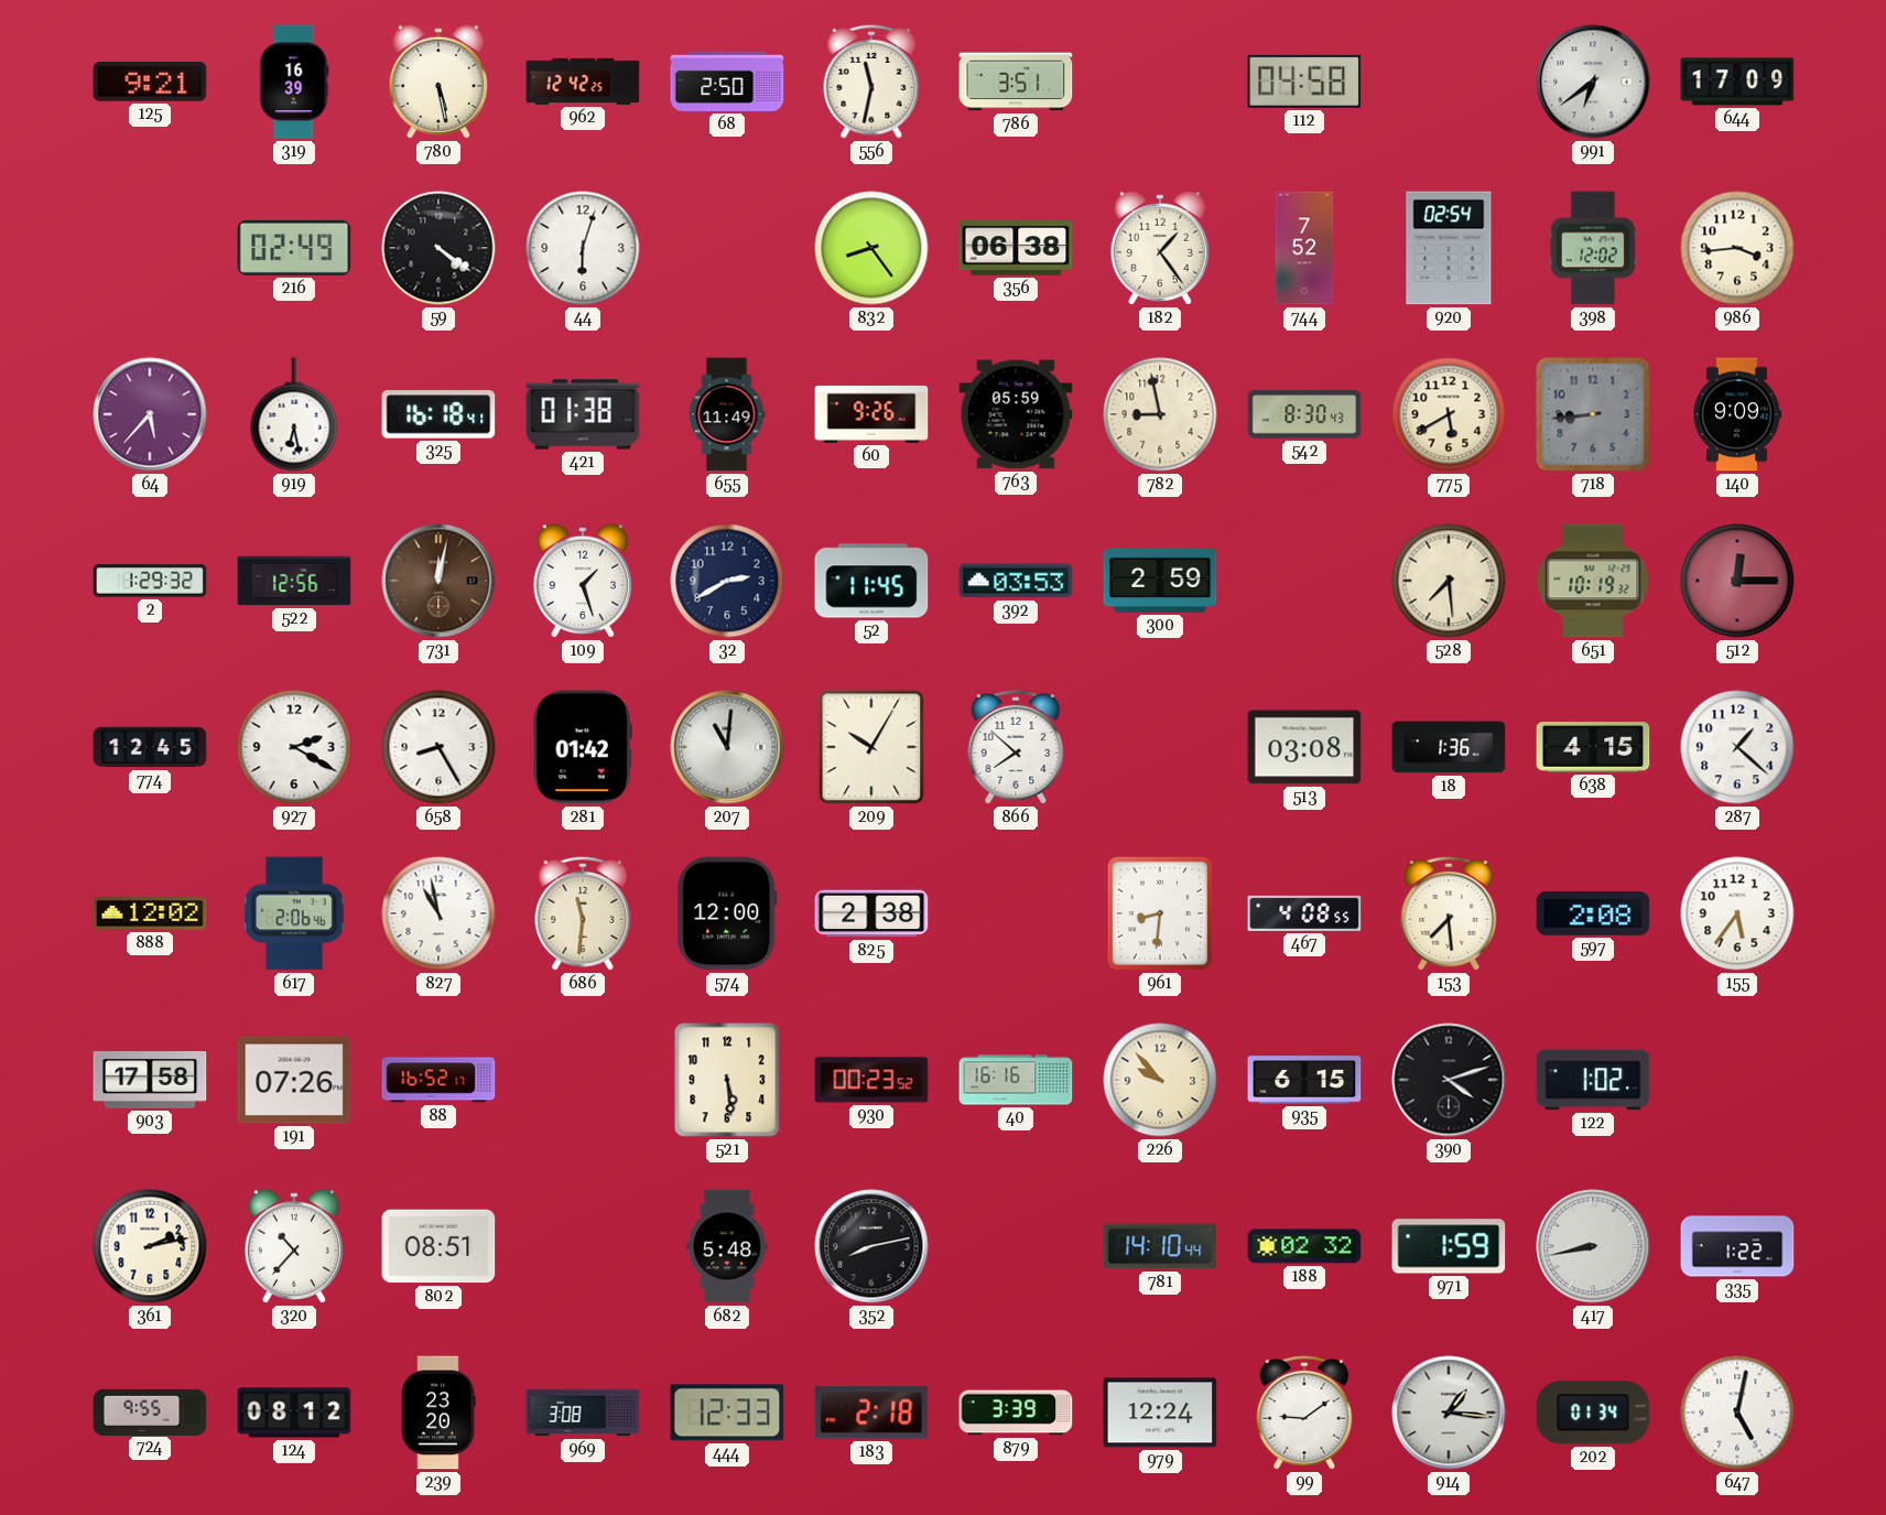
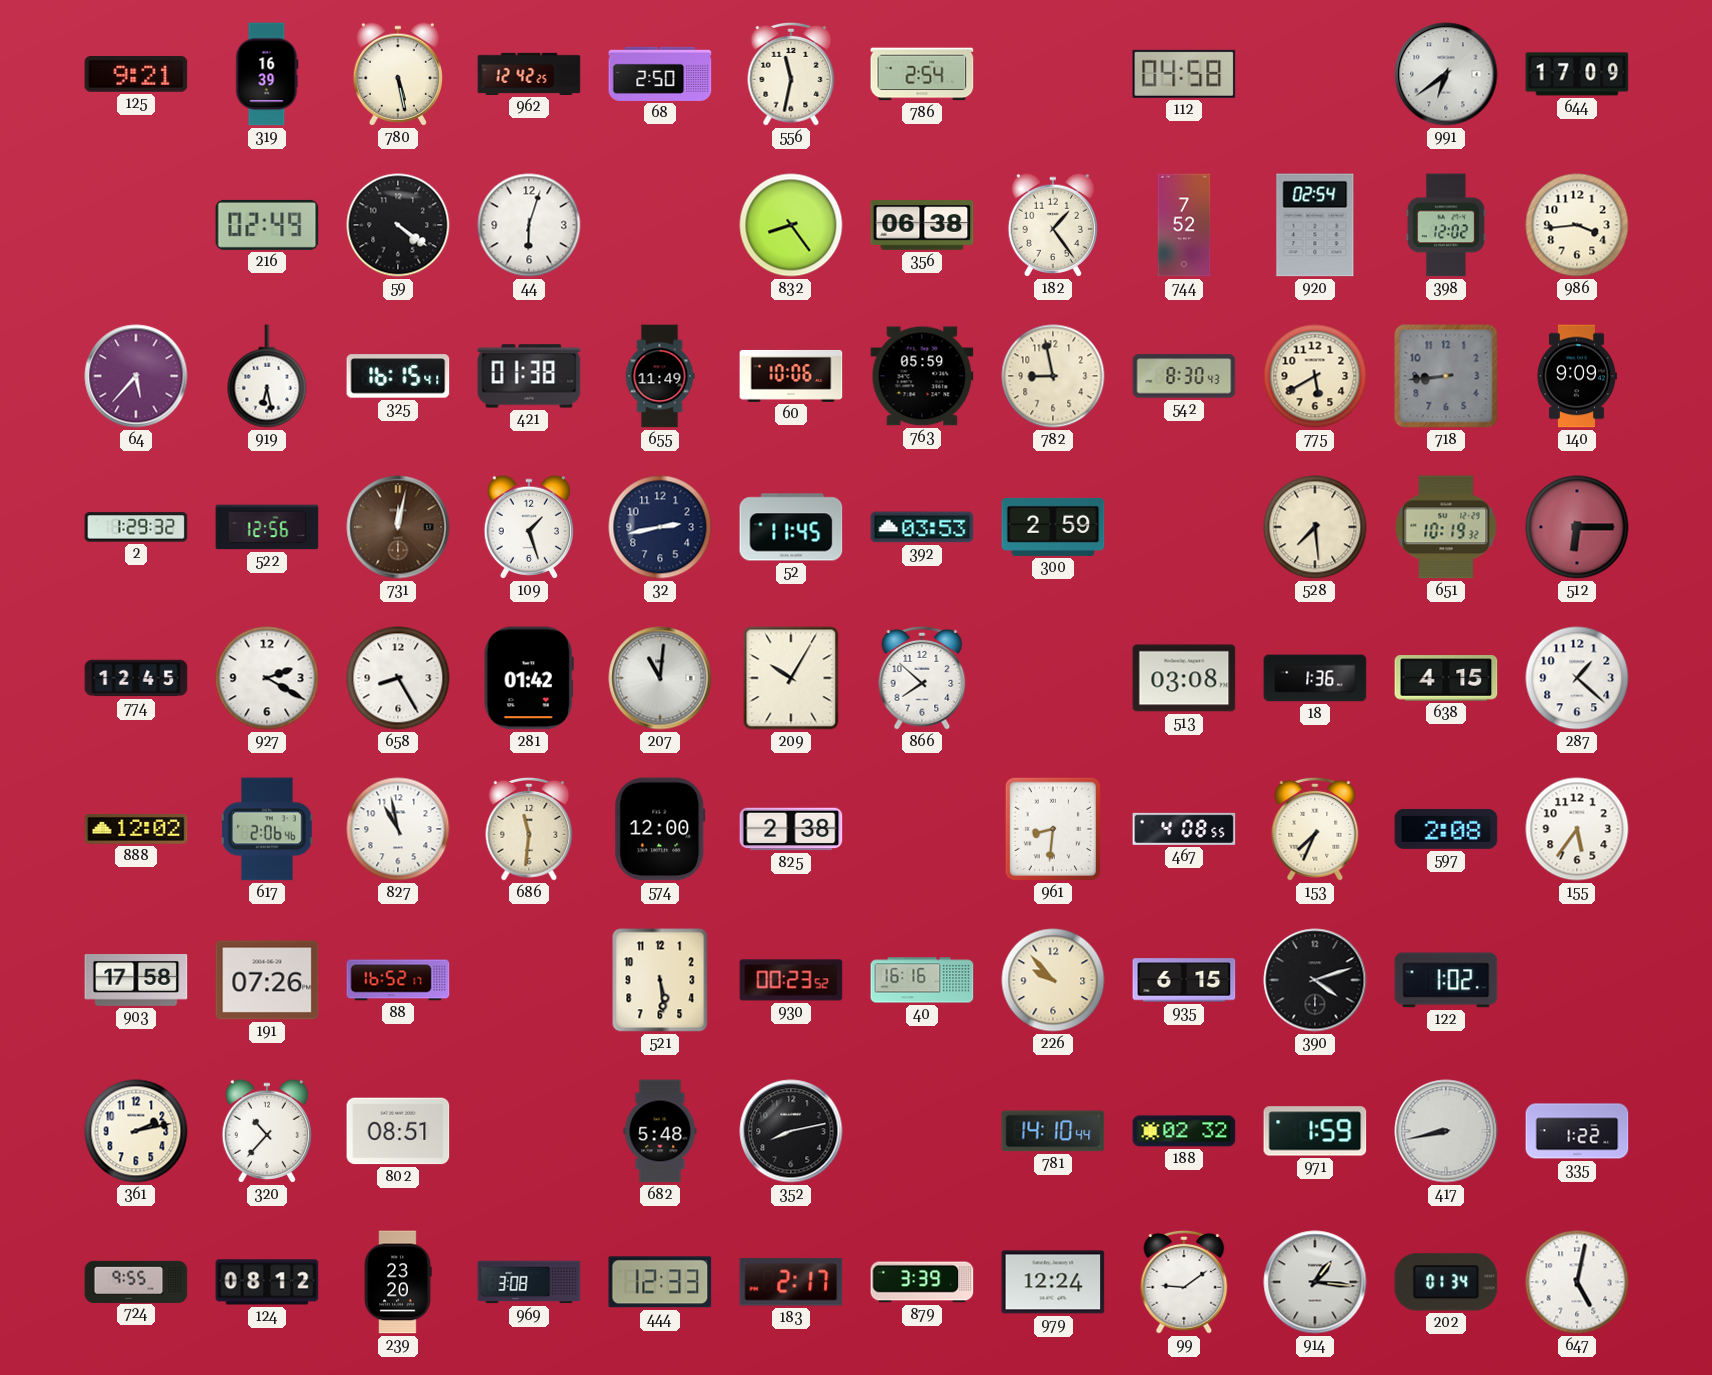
786: 3:51 -> 2:54
325: 16:18 -> 16:15
60: 9:26 -> 10:06
32: 2:40 -> 2:43
512: 12:15 -> 6:15
153: 7:29 -> 7:34
183: 2:18 -> 2:17
